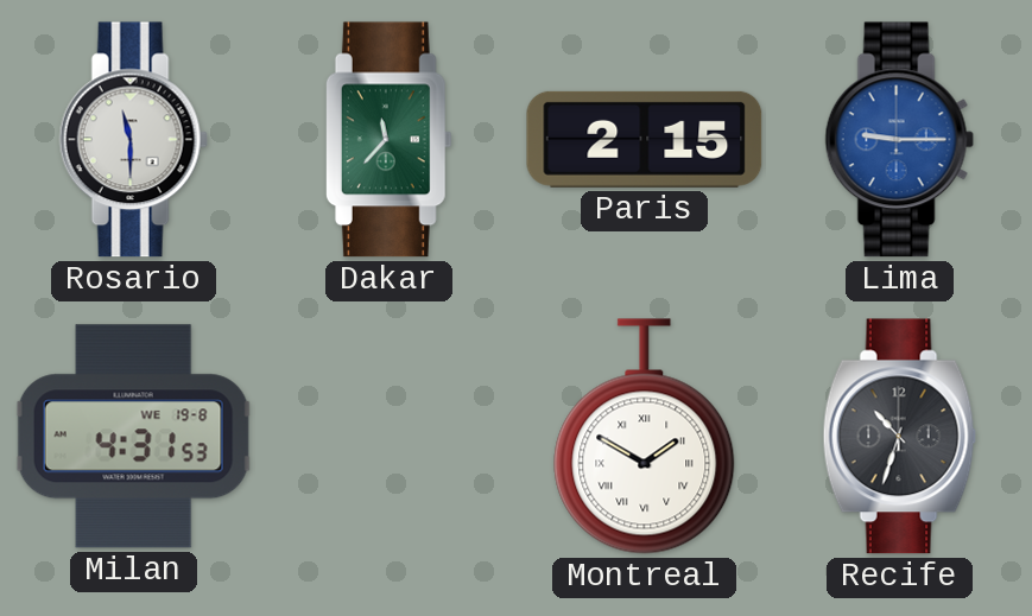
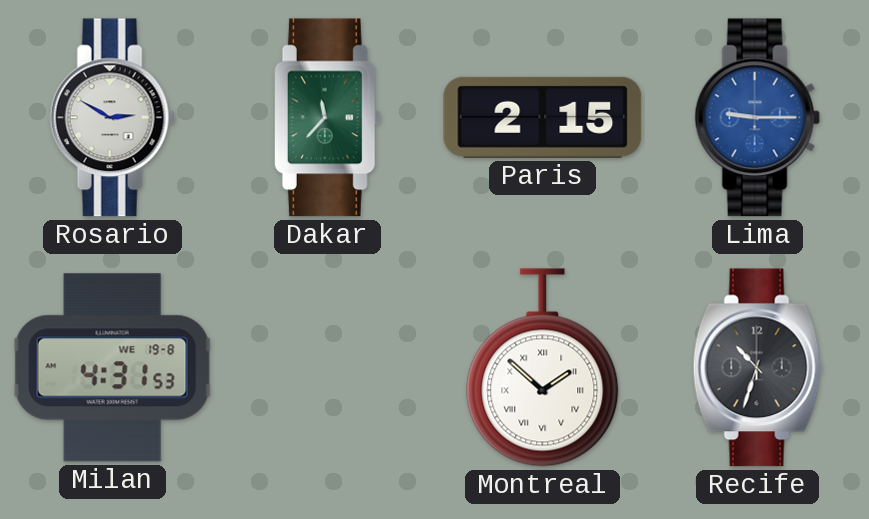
Rosario: 11:30 -> 2:50
Montreal: 1:50 -> 1:52
